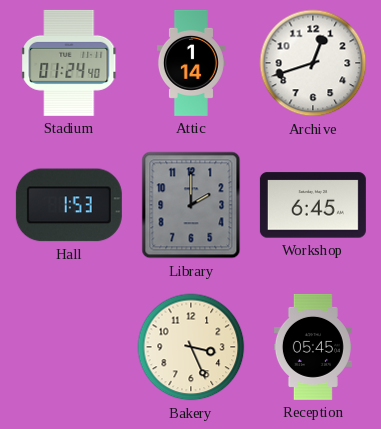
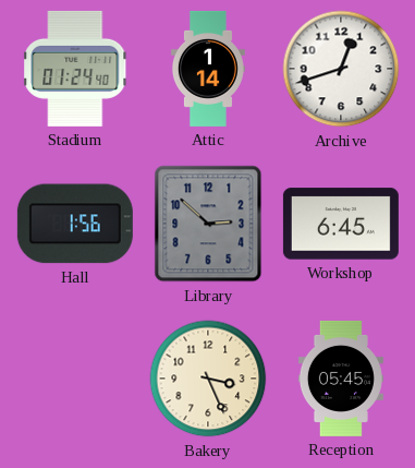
Hall: 1:53 -> 1:56
Library: 2:00 -> 2:52
